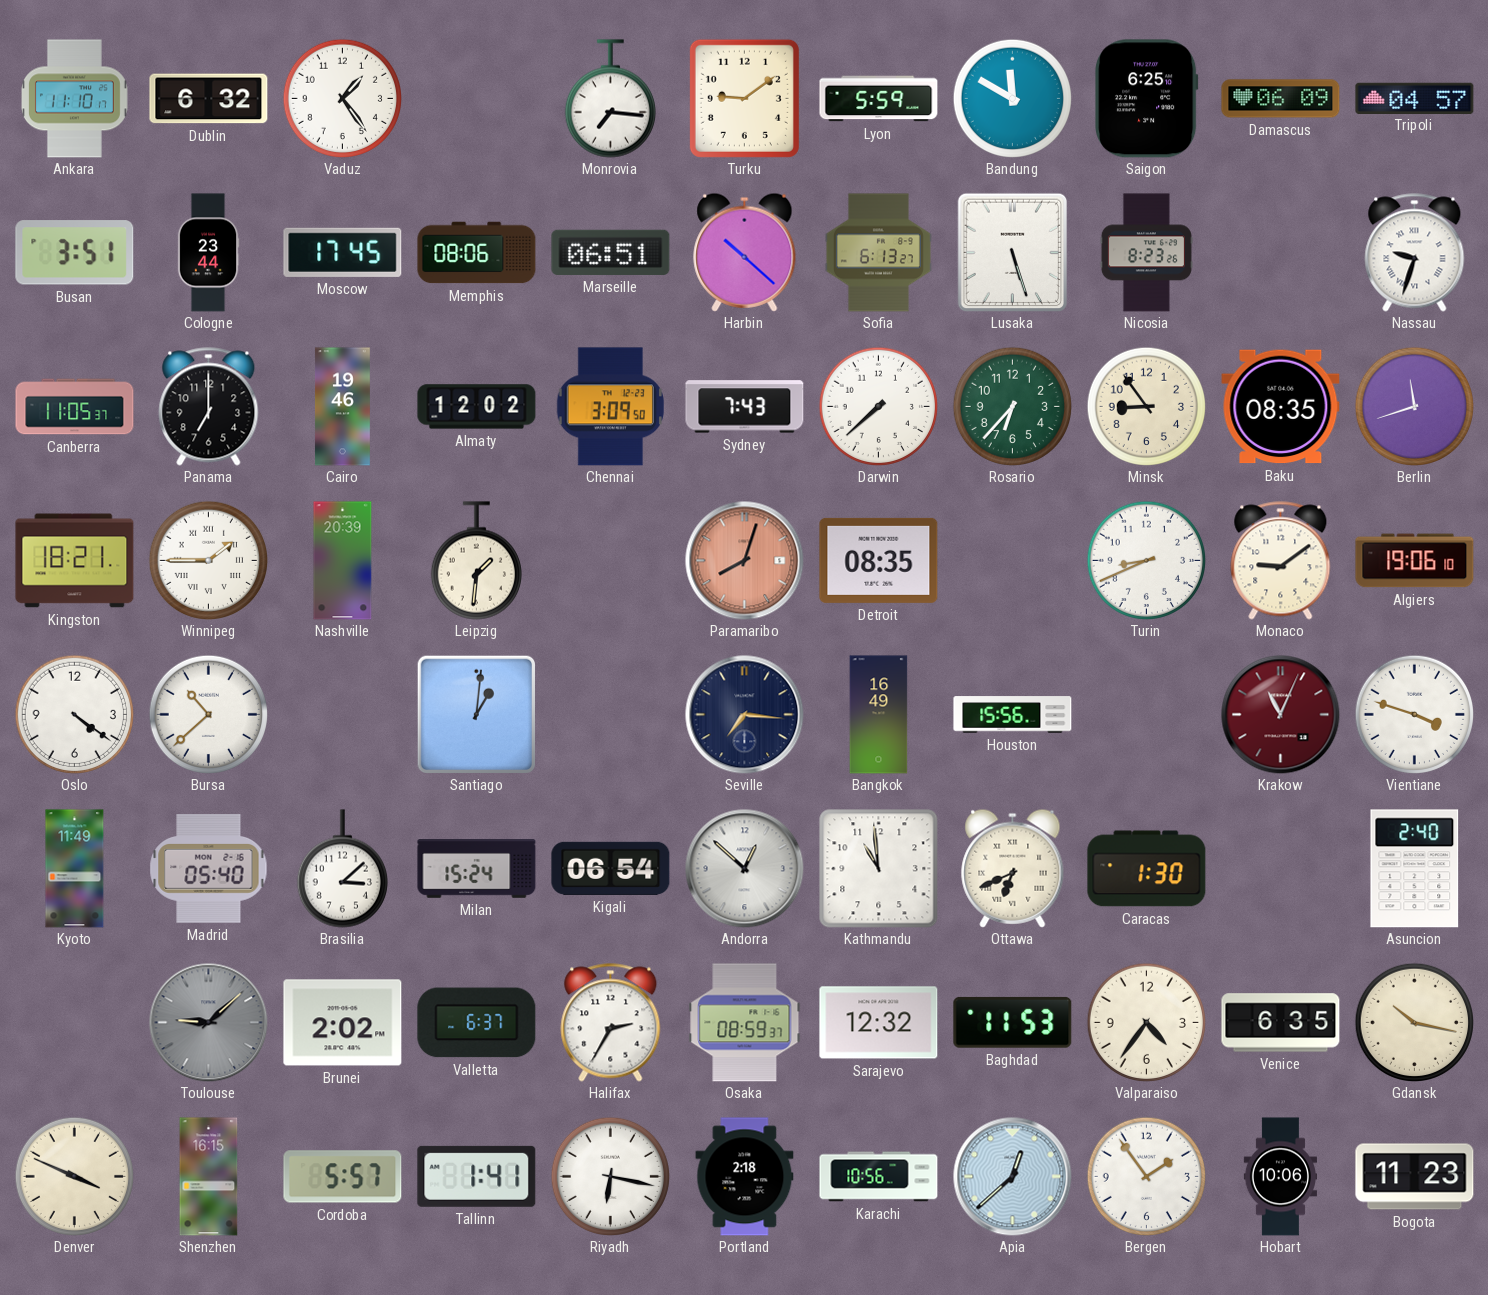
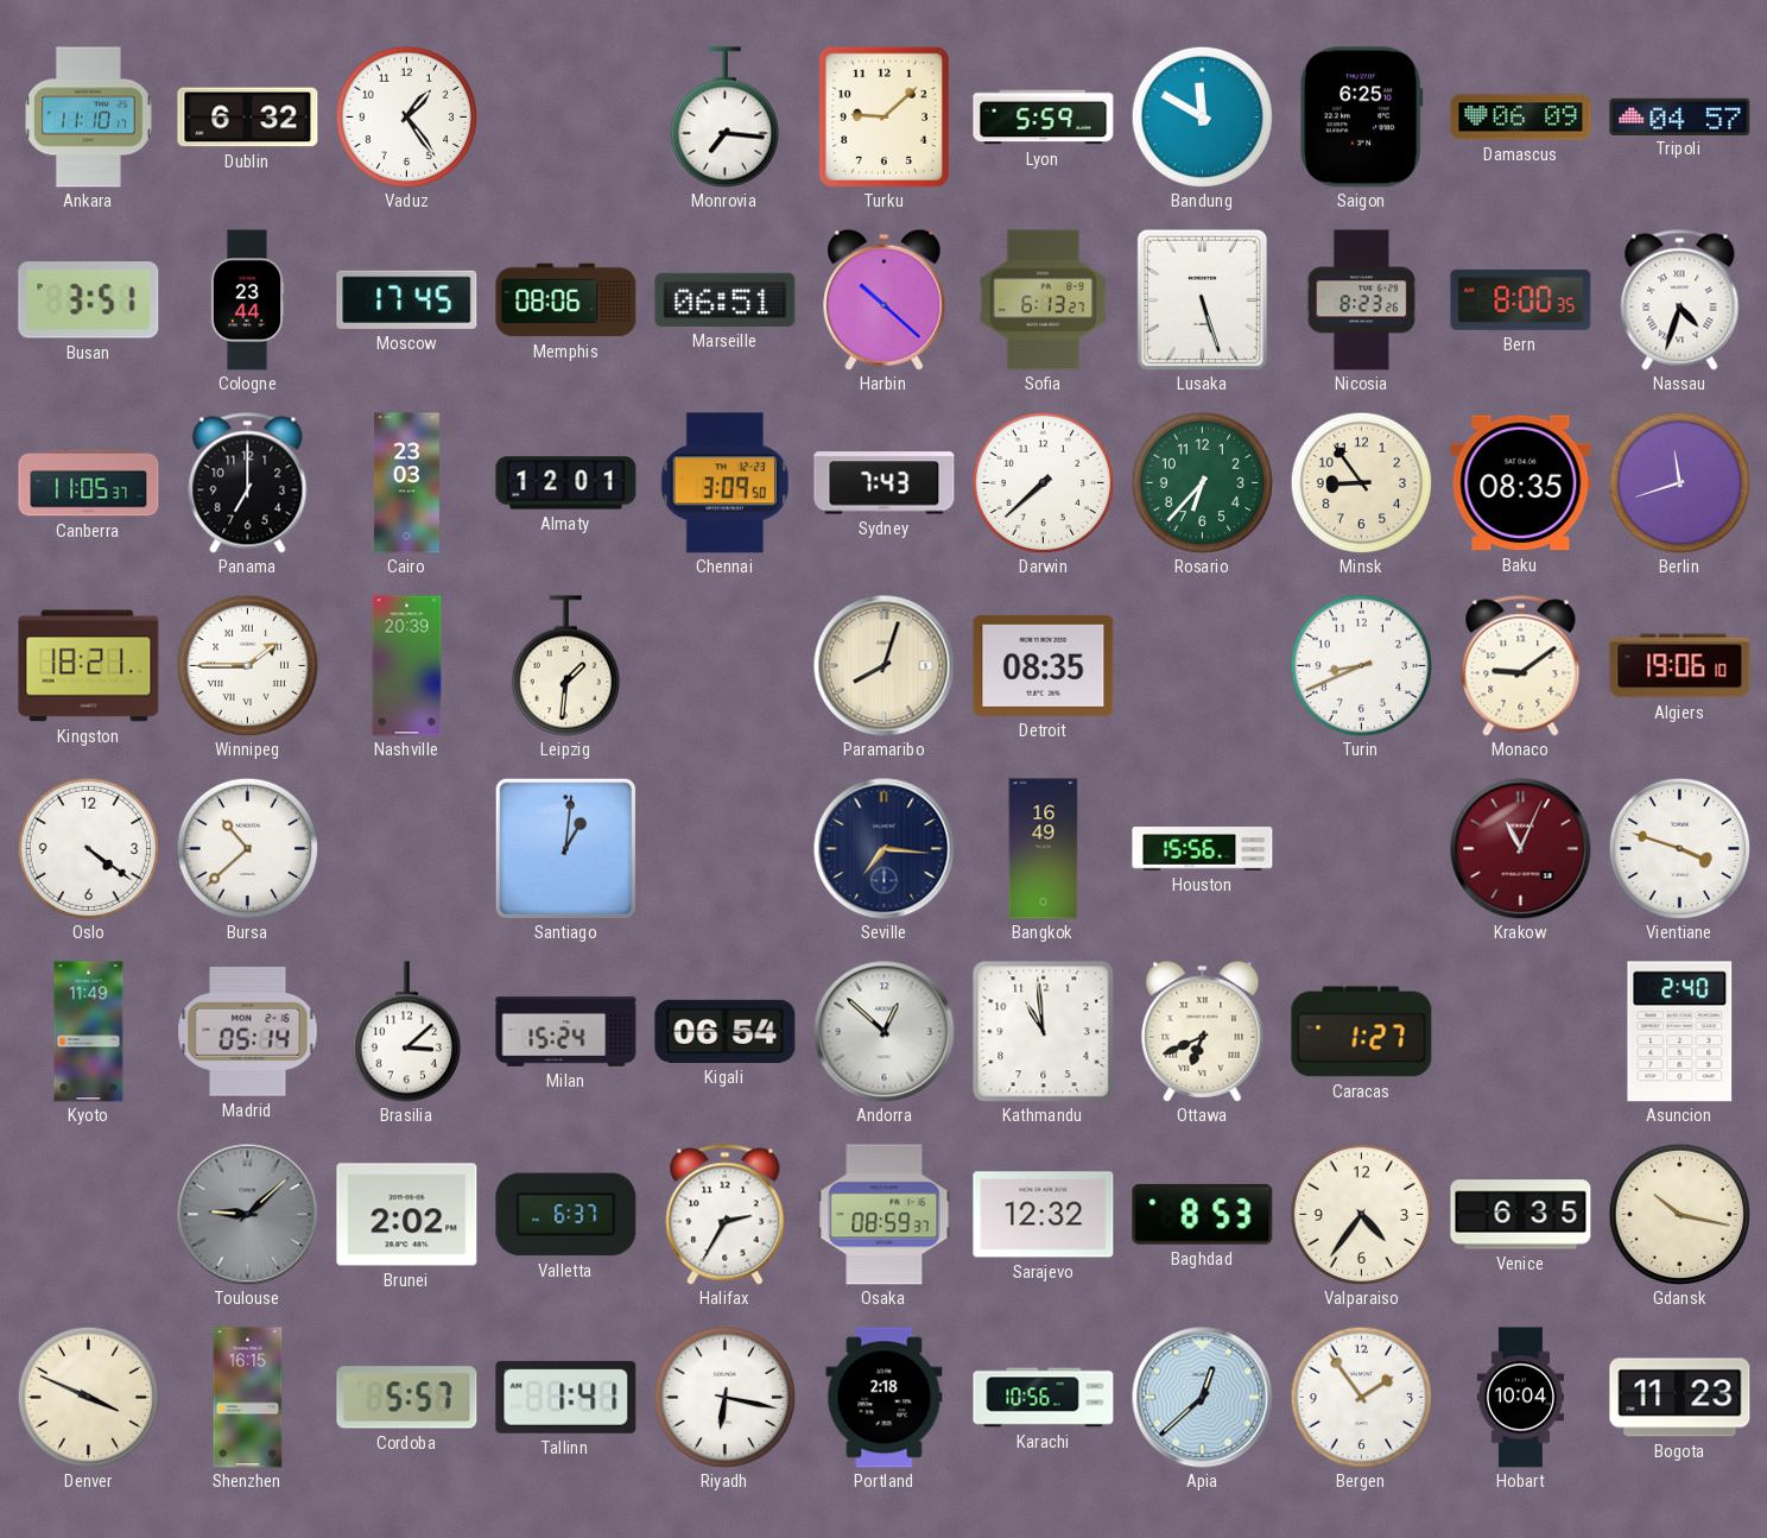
Turku: 9:09 -> 9:08
Bern: none -> 8:00
Nassau: 9:33 -> 4:33
Cairo: 19:46 -> 23:03
Almaty: 12:02 -> 12:01
Paramaribo dial: salmon -> cream
Madrid: 05:40 -> 05:14
Caracas: 1:30 -> 1:27
Baghdad: 11:53 -> 8:53
Hobart: 10:06 -> 10:04
